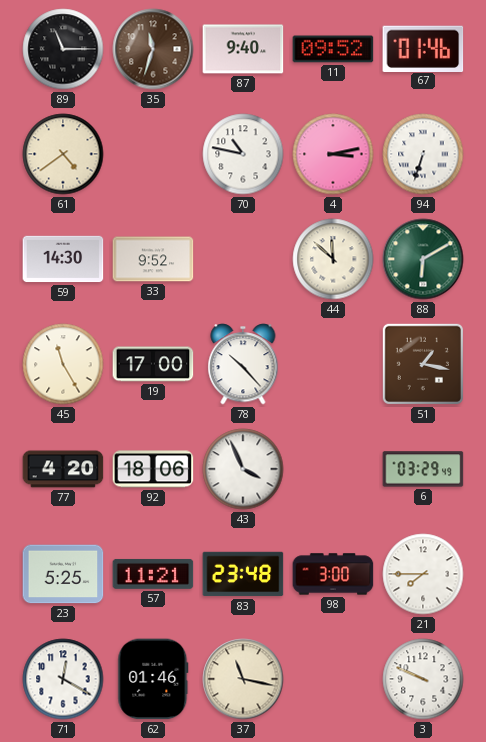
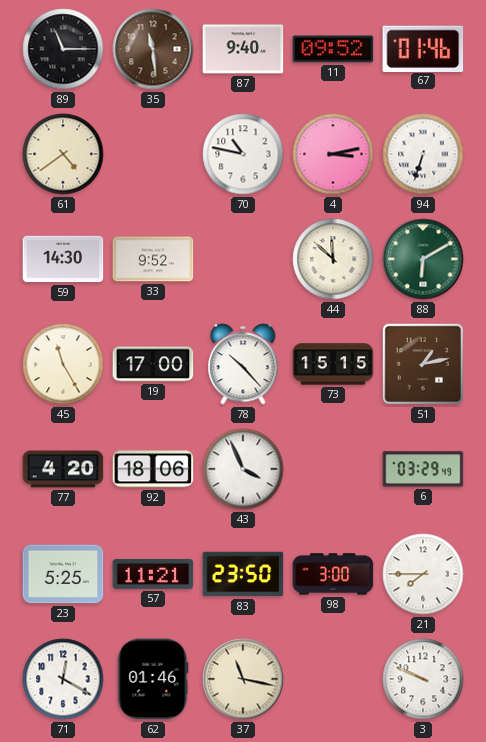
35: 11:33 -> 11:29
73: none -> 15:15
51: 1:17 -> 1:13
83: 23:48 -> 23:50
